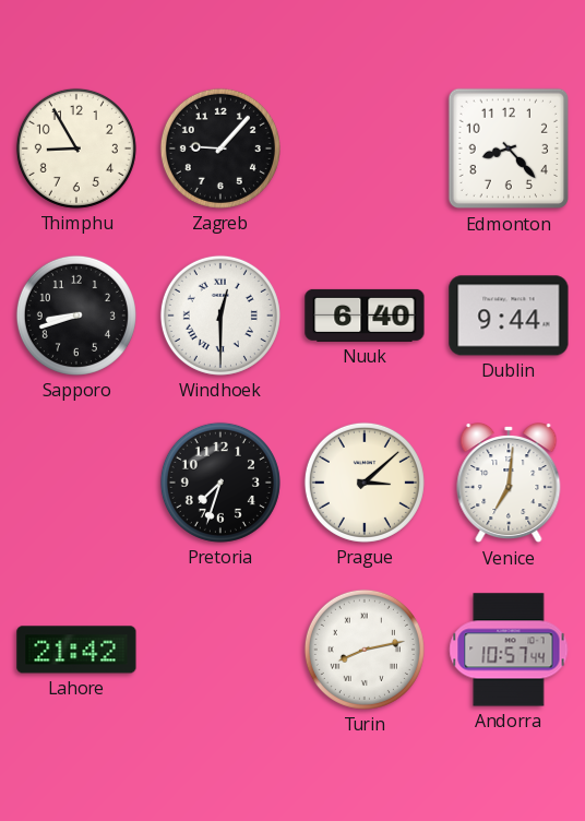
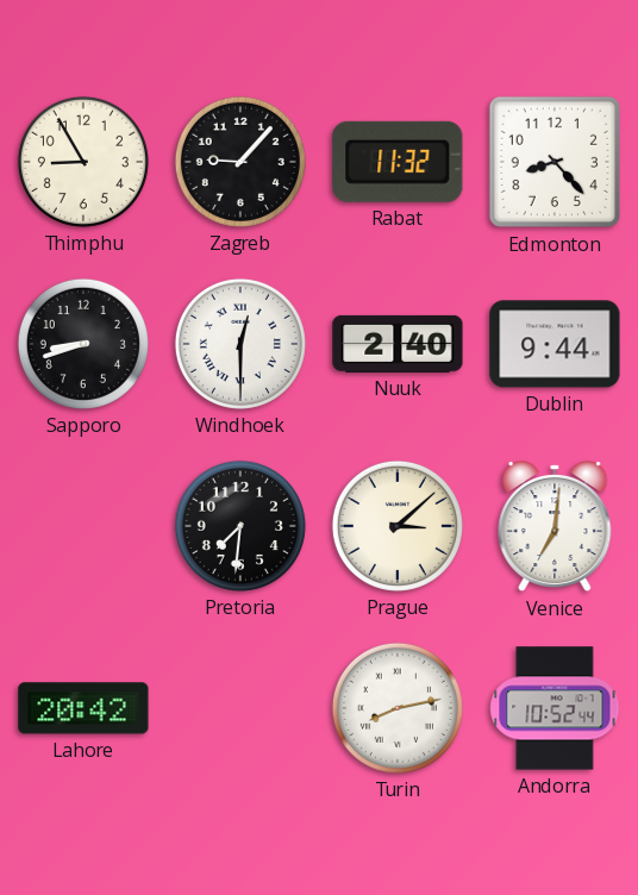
Rabat: none -> 11:32
Nuuk: 6:40 -> 2:40
Pretoria: 7:33 -> 7:31
Lahore: 21:42 -> 20:42
Andorra: 10:57 -> 10:52
